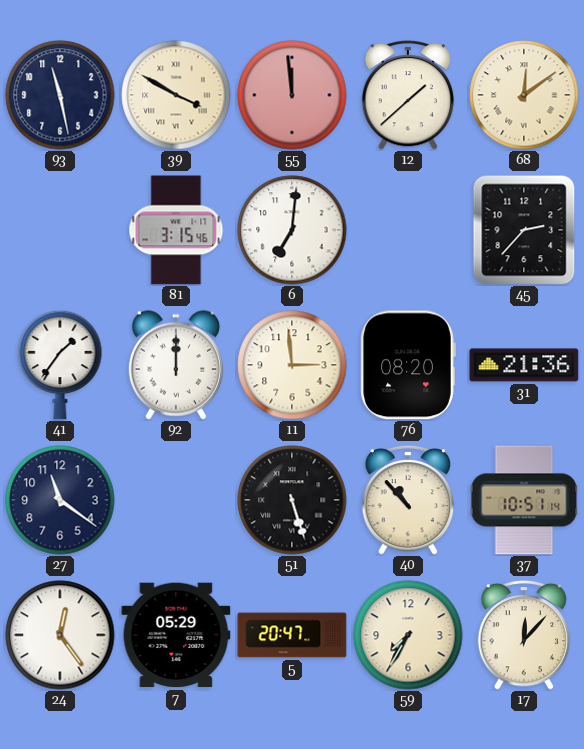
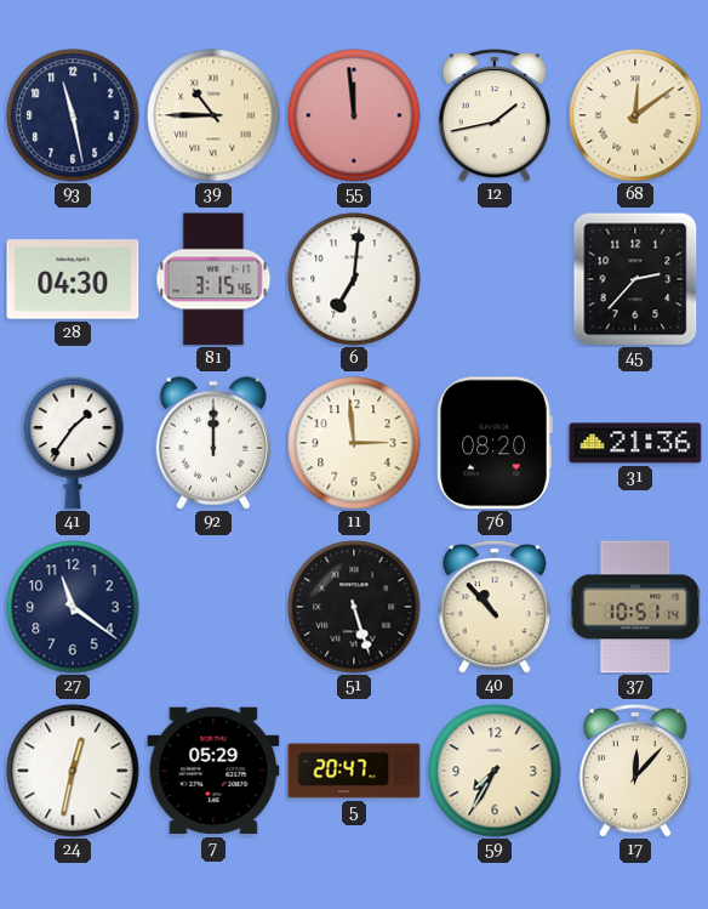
39: 3:50 -> 10:45
12: 1:38 -> 1:43
28: none -> 04:30
24: 12:24 -> 12:32
